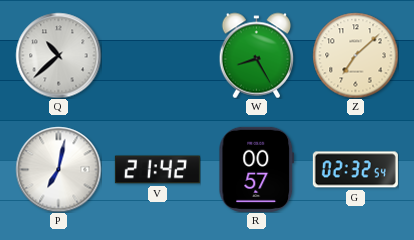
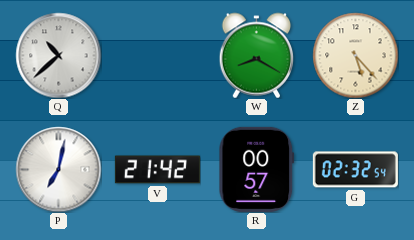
W: 8:25 -> 8:20
Z: 7:08 -> 5:23
